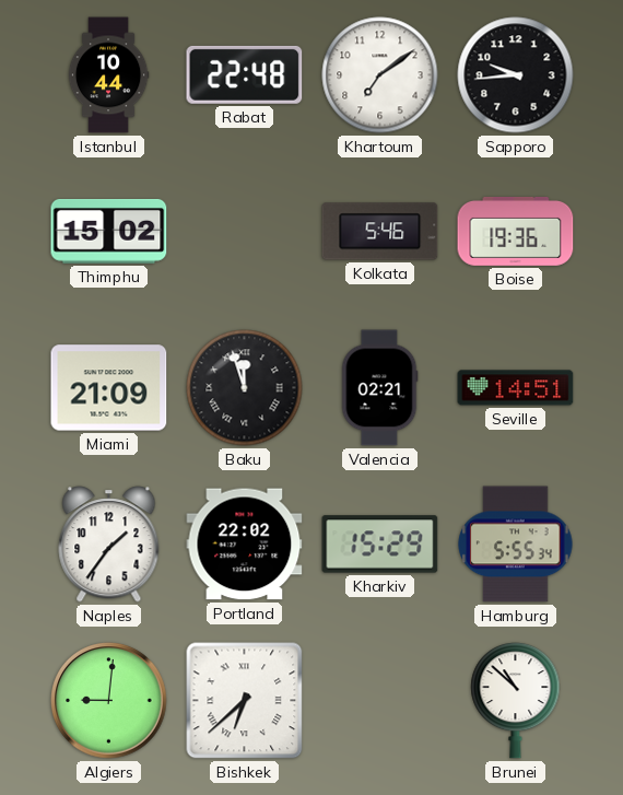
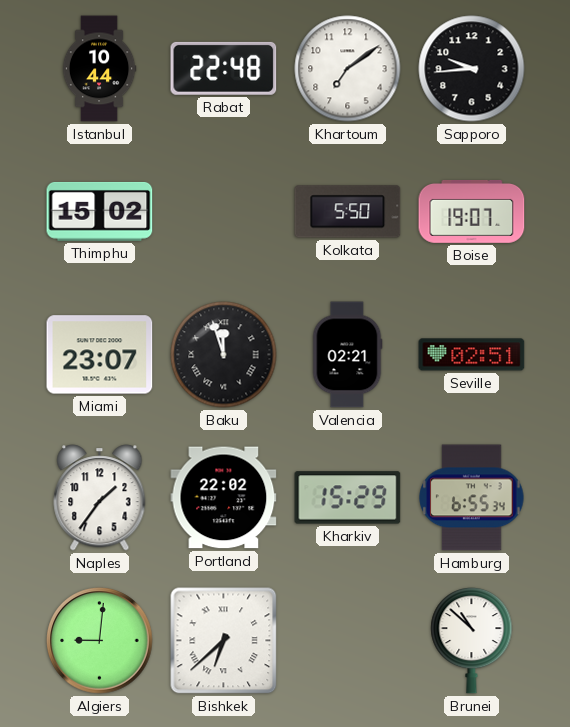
Kolkata: 5:46 -> 5:50
Boise: 19:36 -> 19:07
Miami: 21:09 -> 23:07
Seville: 14:51 -> 02:51
Hamburg: 5:55 -> 6:55
